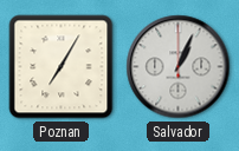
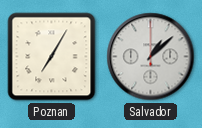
Salvador: 1:04 -> 1:08
